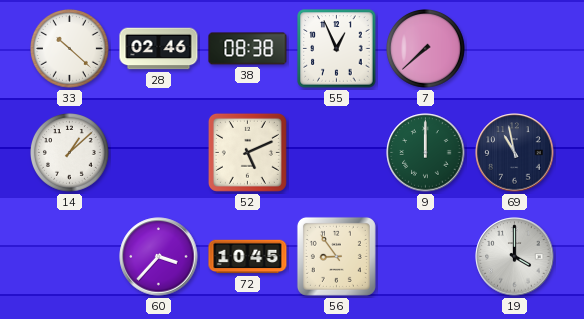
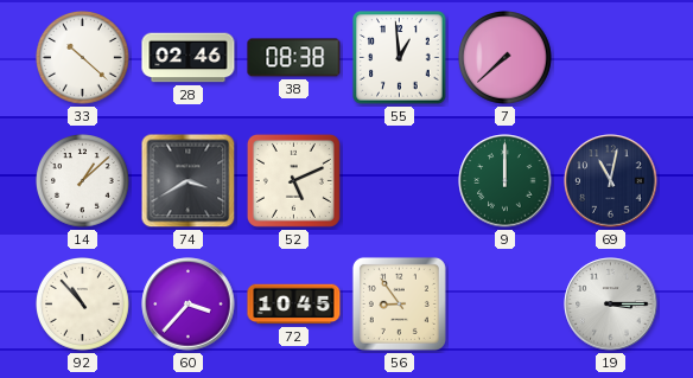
55: 12:56 -> 12:59
74: none -> 3:40
69: 10:58 -> 11:02
92: none -> 10:53
19: 4:00 -> 3:15
